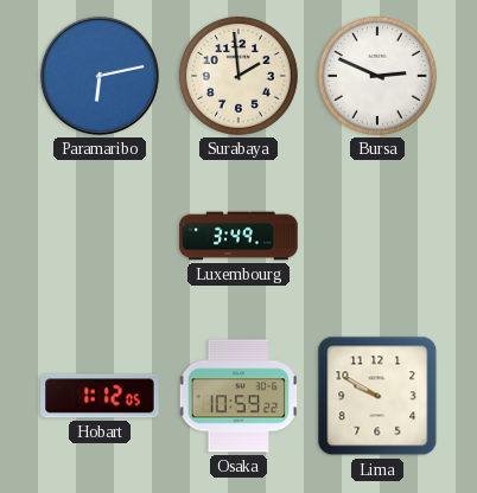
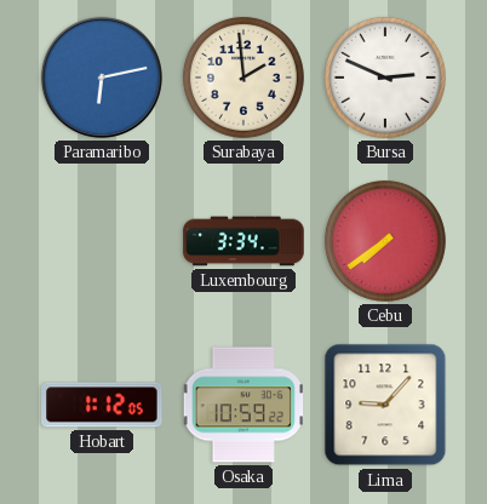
Luxembourg: 3:49 -> 3:34
Cebu: none -> 7:39
Lima: 9:50 -> 9:07
